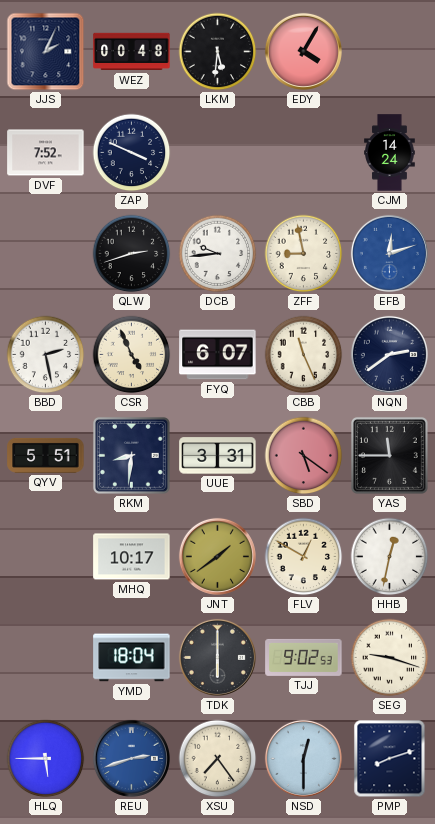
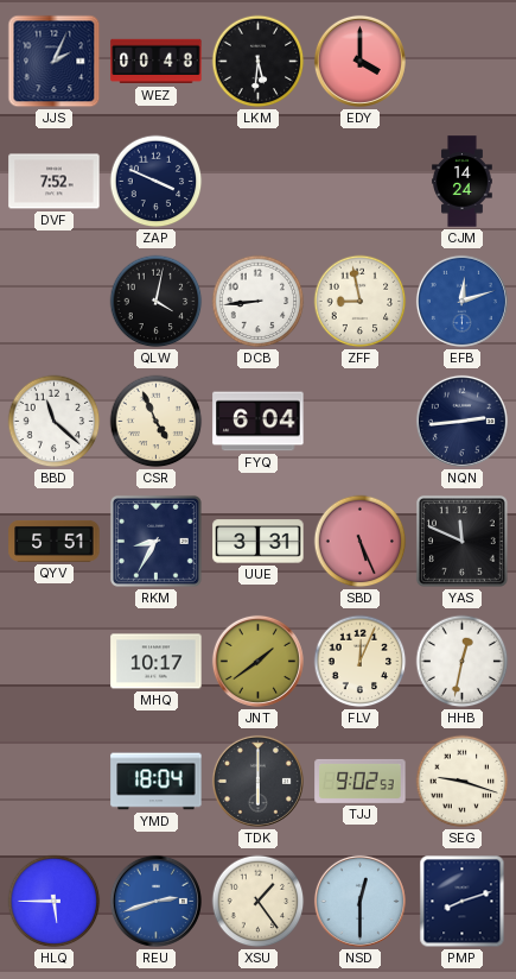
EDY: 4:05 -> 4:00
QLW: 2:42 -> 4:02
DCB: 9:44 -> 8:44
BBD: 2:28 -> 11:22
FYQ: 6:07 -> 6:04
CBB: 11:26 -> none
NQN: 2:39 -> 2:44
RKM: 8:31 -> 8:35
SBD: 5:21 -> 5:26
YAS: 11:45 -> 11:49
FLV: 12:50 -> 12:04
XSU: 7:24 -> 1:24
